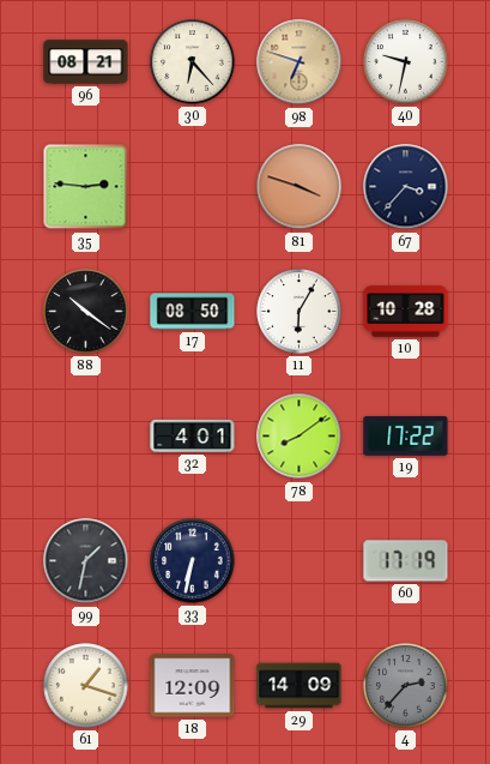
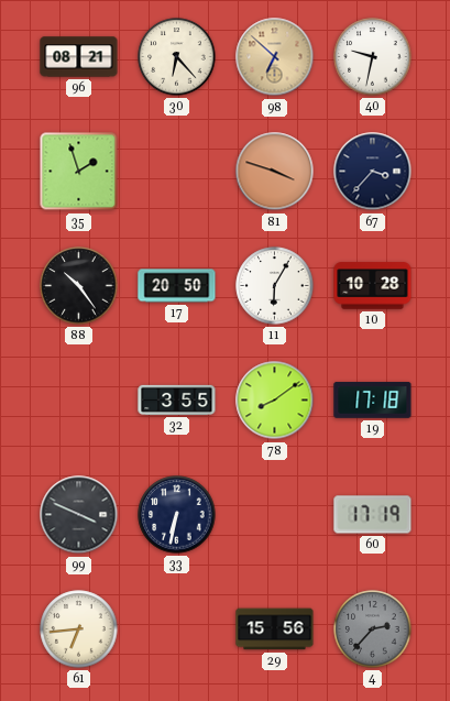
98: 6:48 -> 6:52
35: 2:46 -> 1:57
88: 10:21 -> 10:24
17: 08:50 -> 20:50
32: 4:01 -> 3:55
19: 17:22 -> 17:18
99: 1:32 -> 3:49
61: 1:18 -> 6:44
18: 12:09 -> none
29: 14:09 -> 15:56
